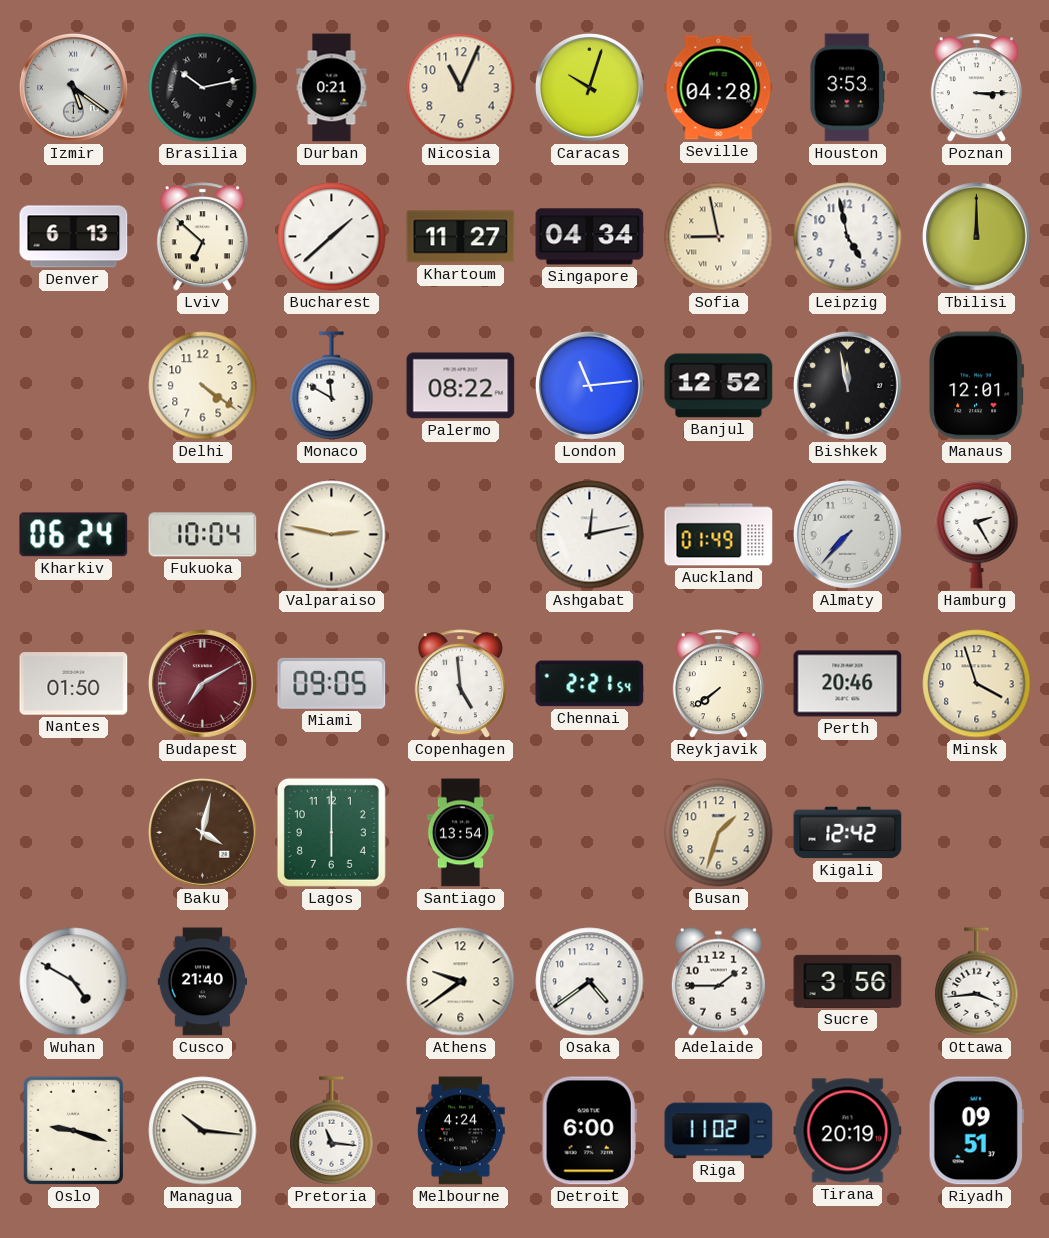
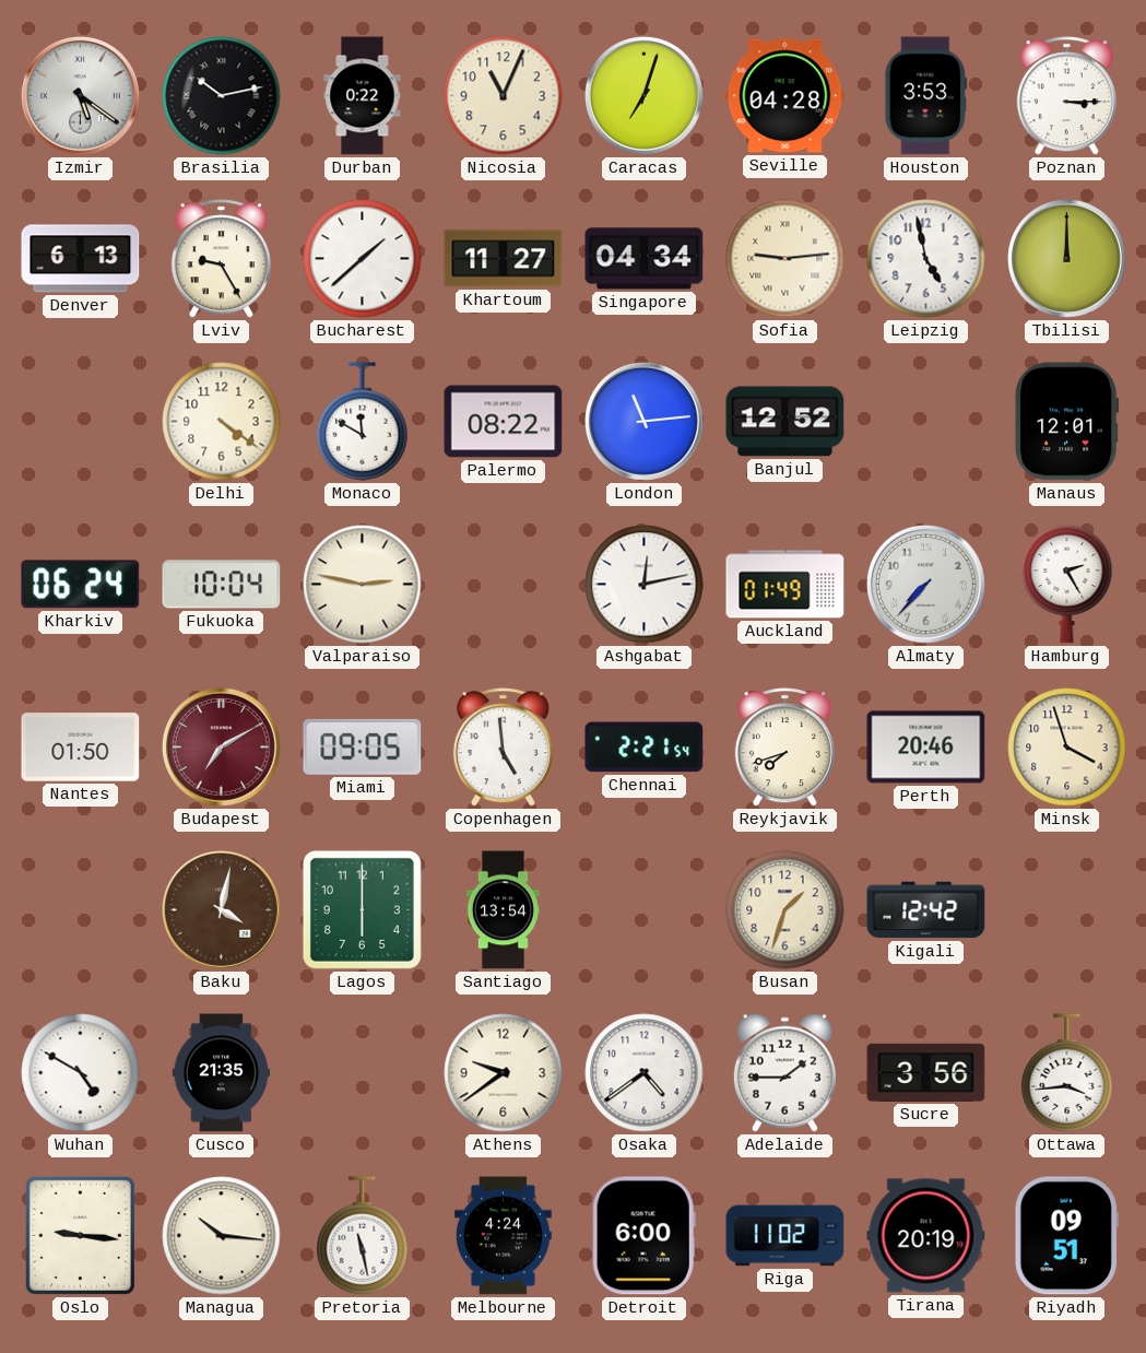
Durban: 0:21 -> 0:22
Caracas: 10:03 -> 7:03
Lviv: 6:52 -> 9:25
Sofia: 8:58 -> 9:14
Bishkek: 11:58 -> none
Reykjavik: 7:39 -> 7:42
Cusco: 21:40 -> 21:35
Oslo: 9:18 -> 9:16
Pretoria: 11:16 -> 11:28
